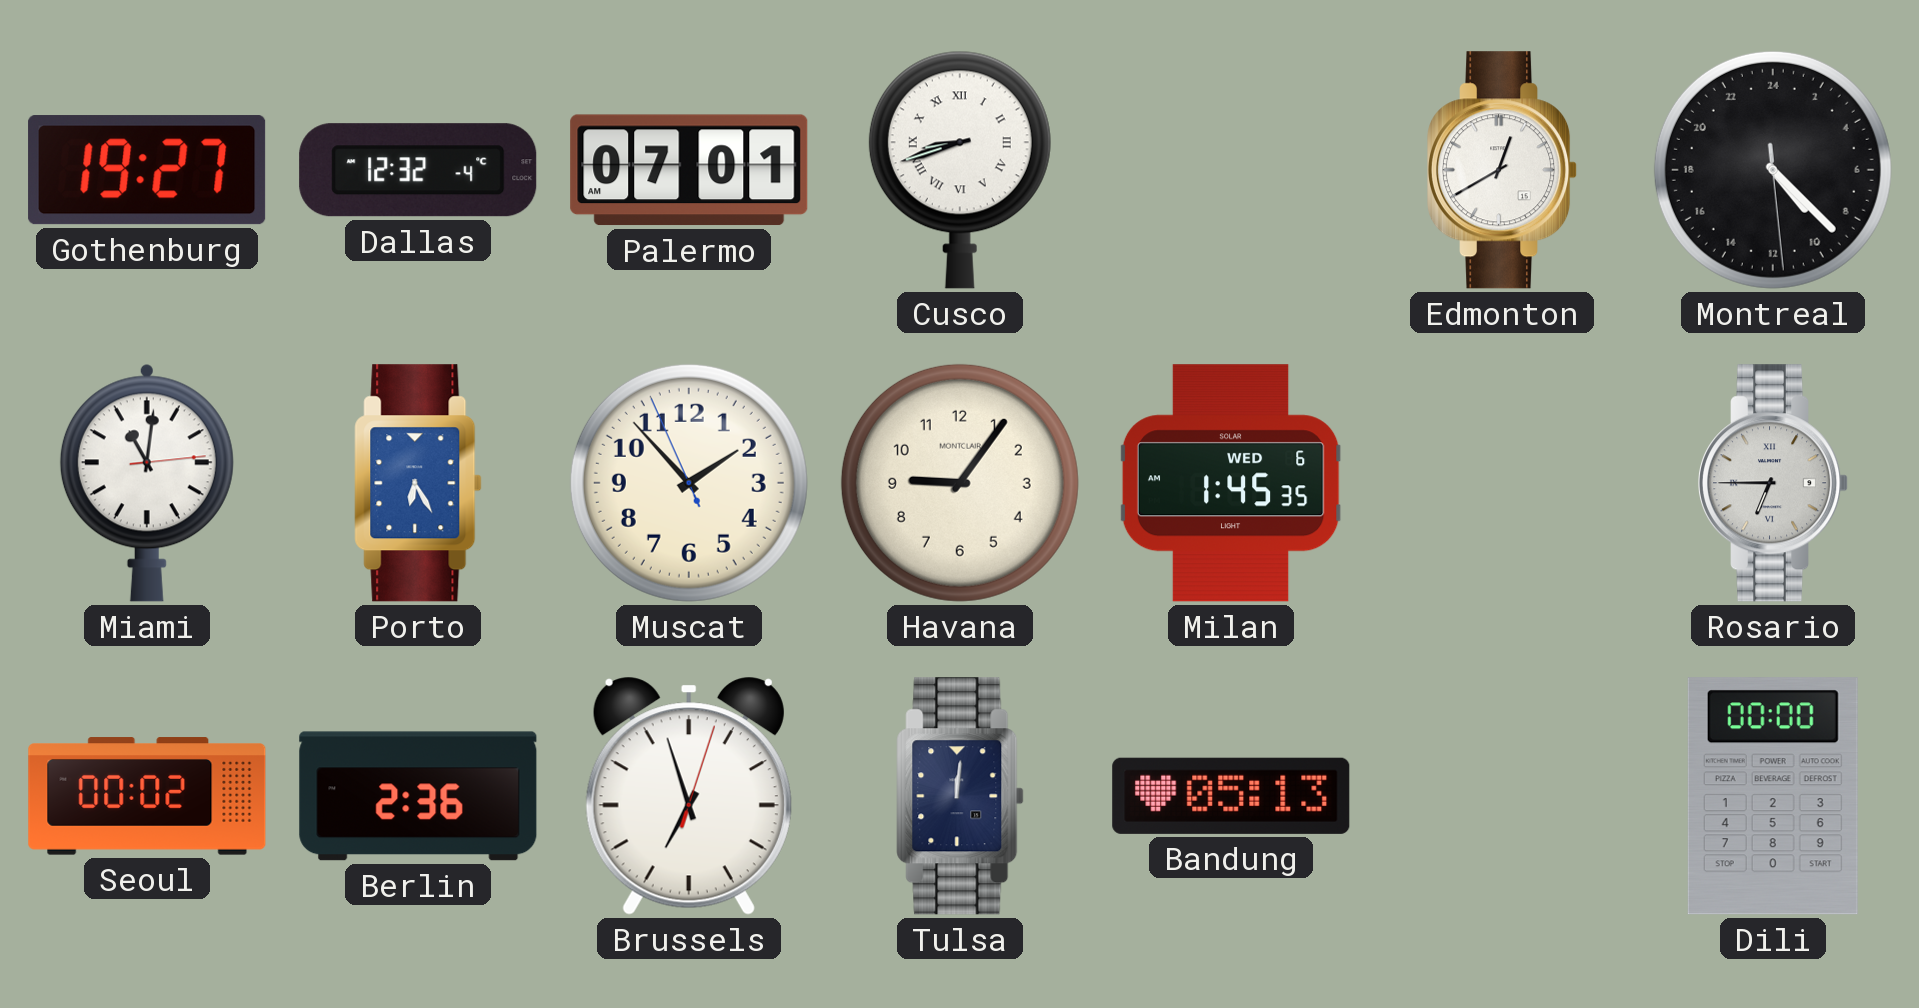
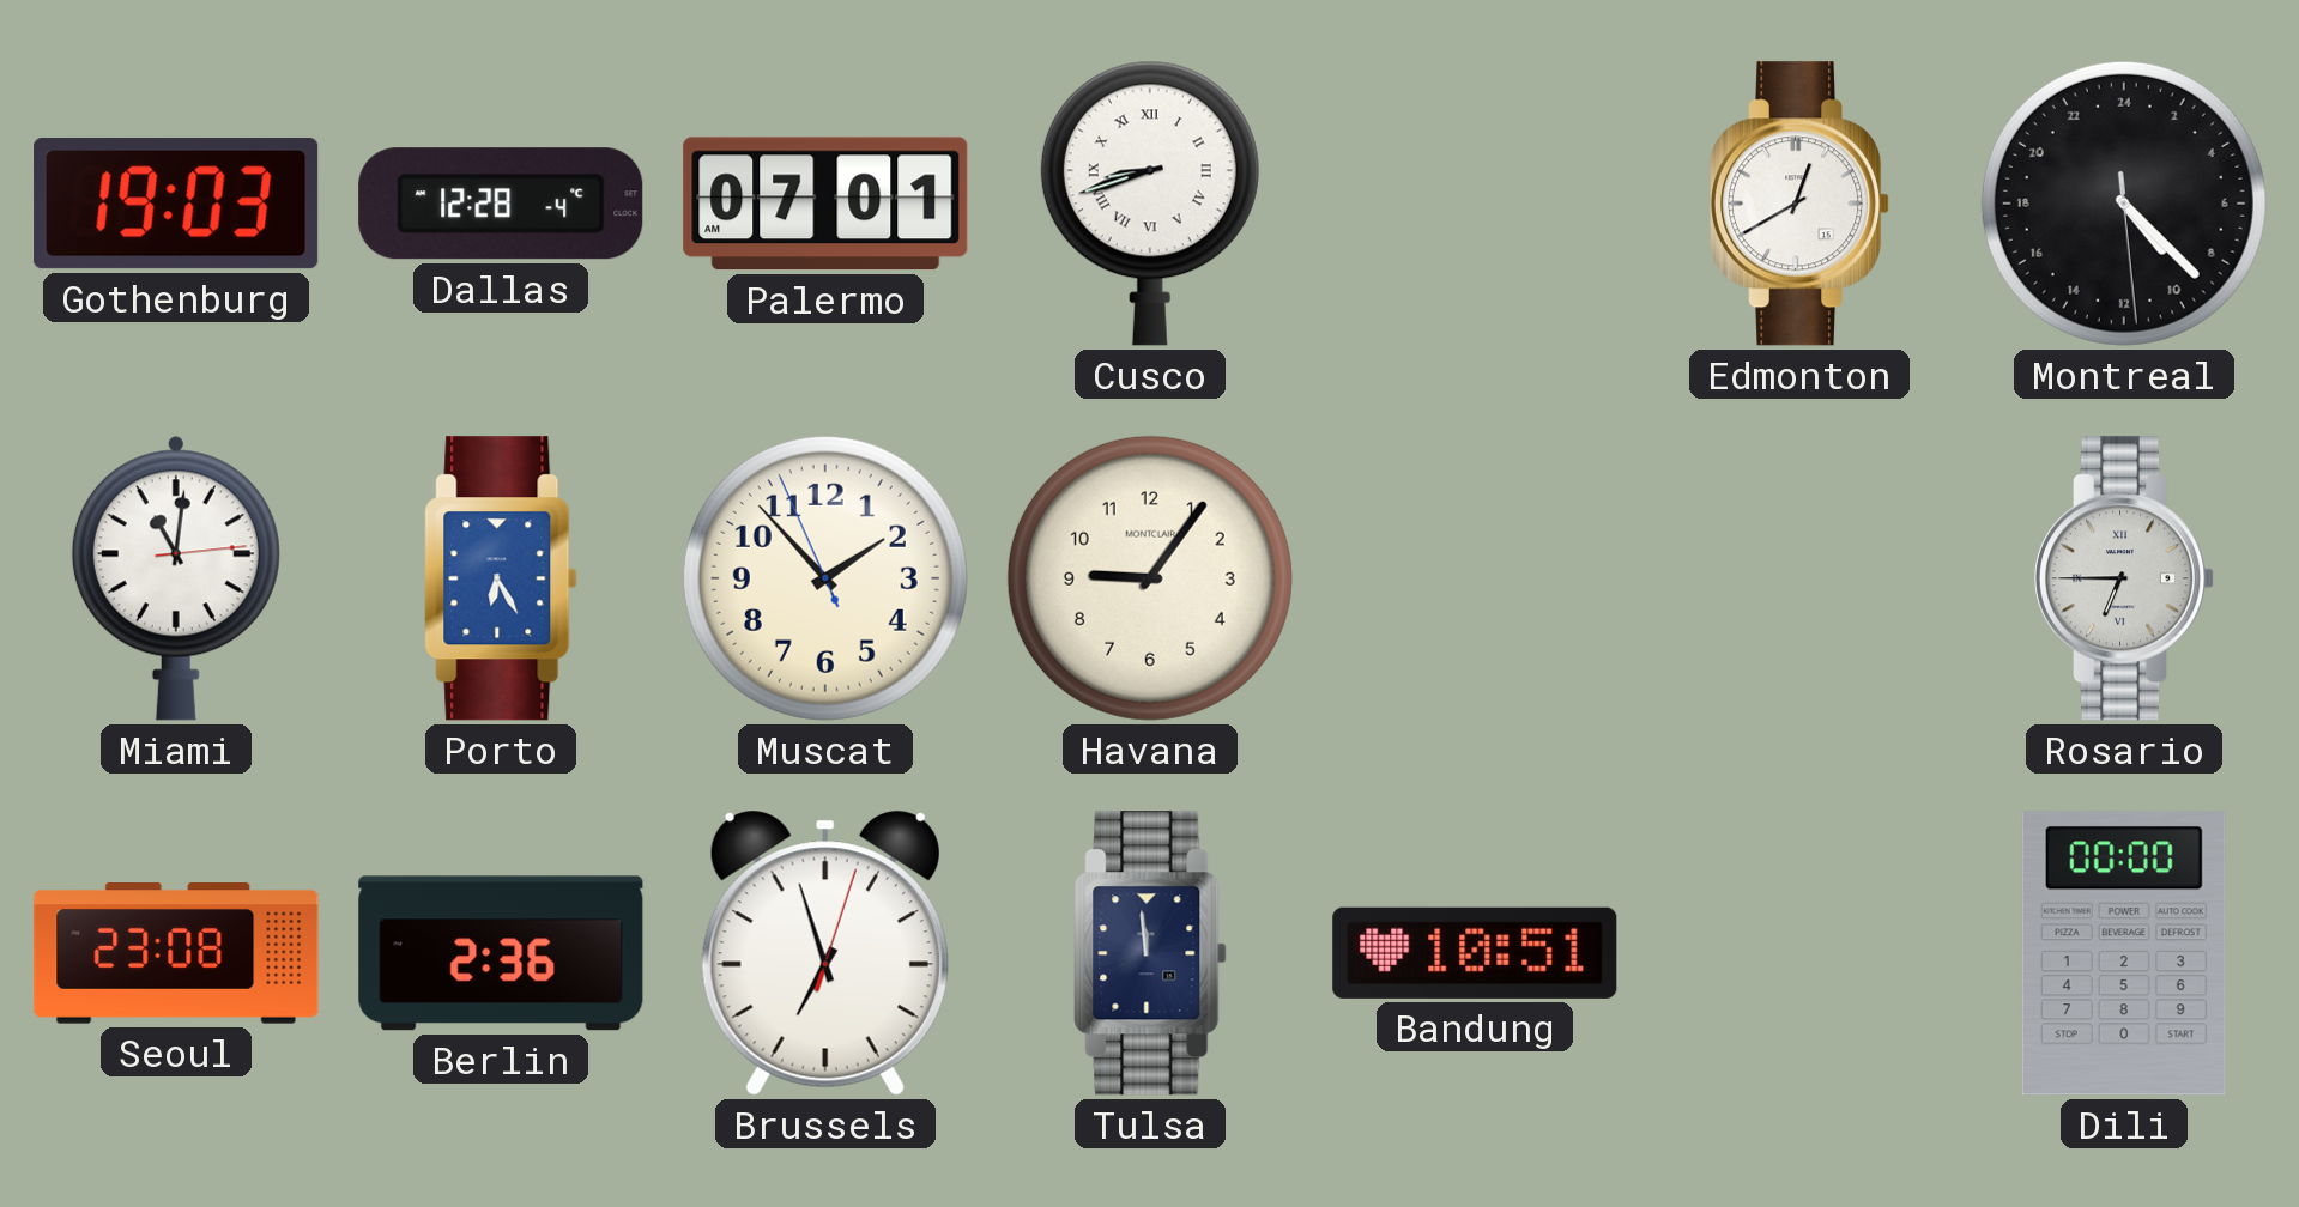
Gothenburg: 19:27 -> 19:03
Dallas: 12:32 -> 12:28
Milan: 1:45 -> none
Seoul: 00:02 -> 23:08
Tulsa: 12:01 -> 11:59
Bandung: 05:13 -> 10:51
